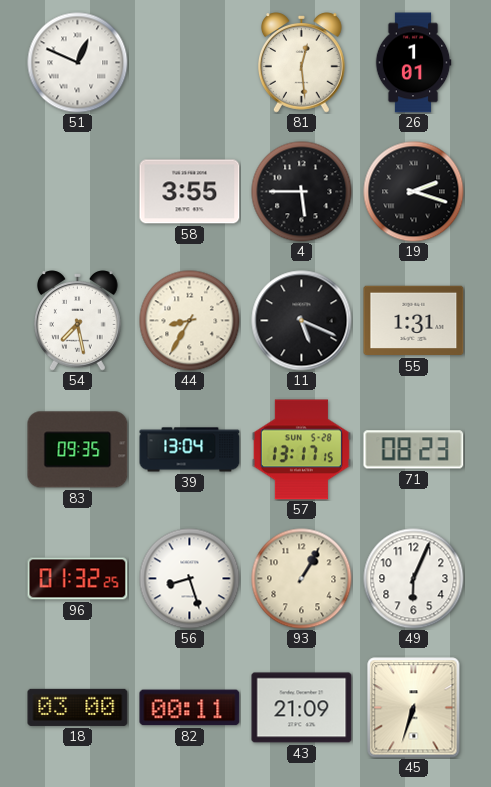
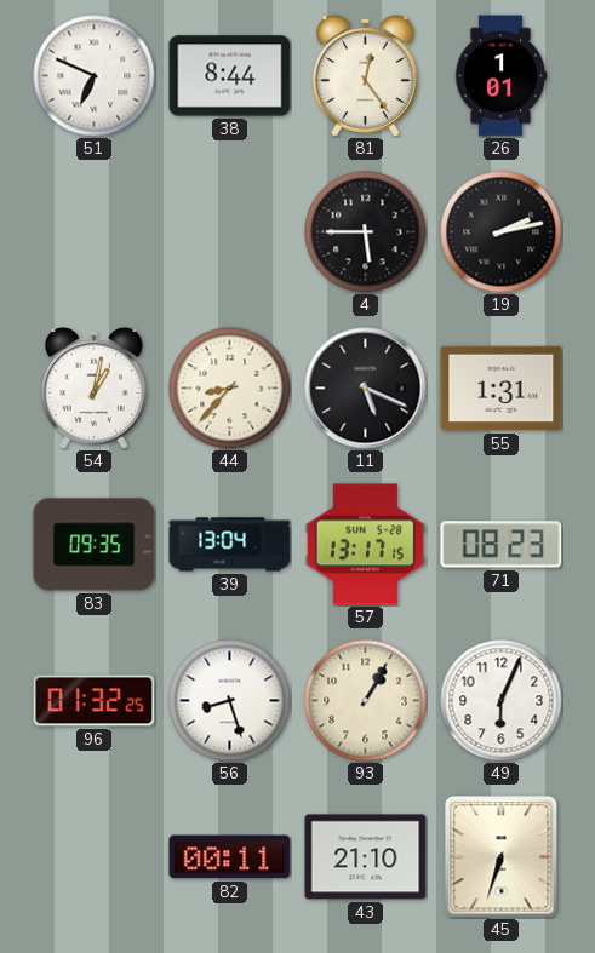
51: 12:49 -> 6:49
38: none -> 8:44
81: 12:29 -> 12:24
58: 3:55 -> none
19: 2:18 -> 2:13
54: 7:28 -> 1:02
44: 8:35 -> 8:37
18: 03:00 -> none
43: 21:09 -> 21:10
